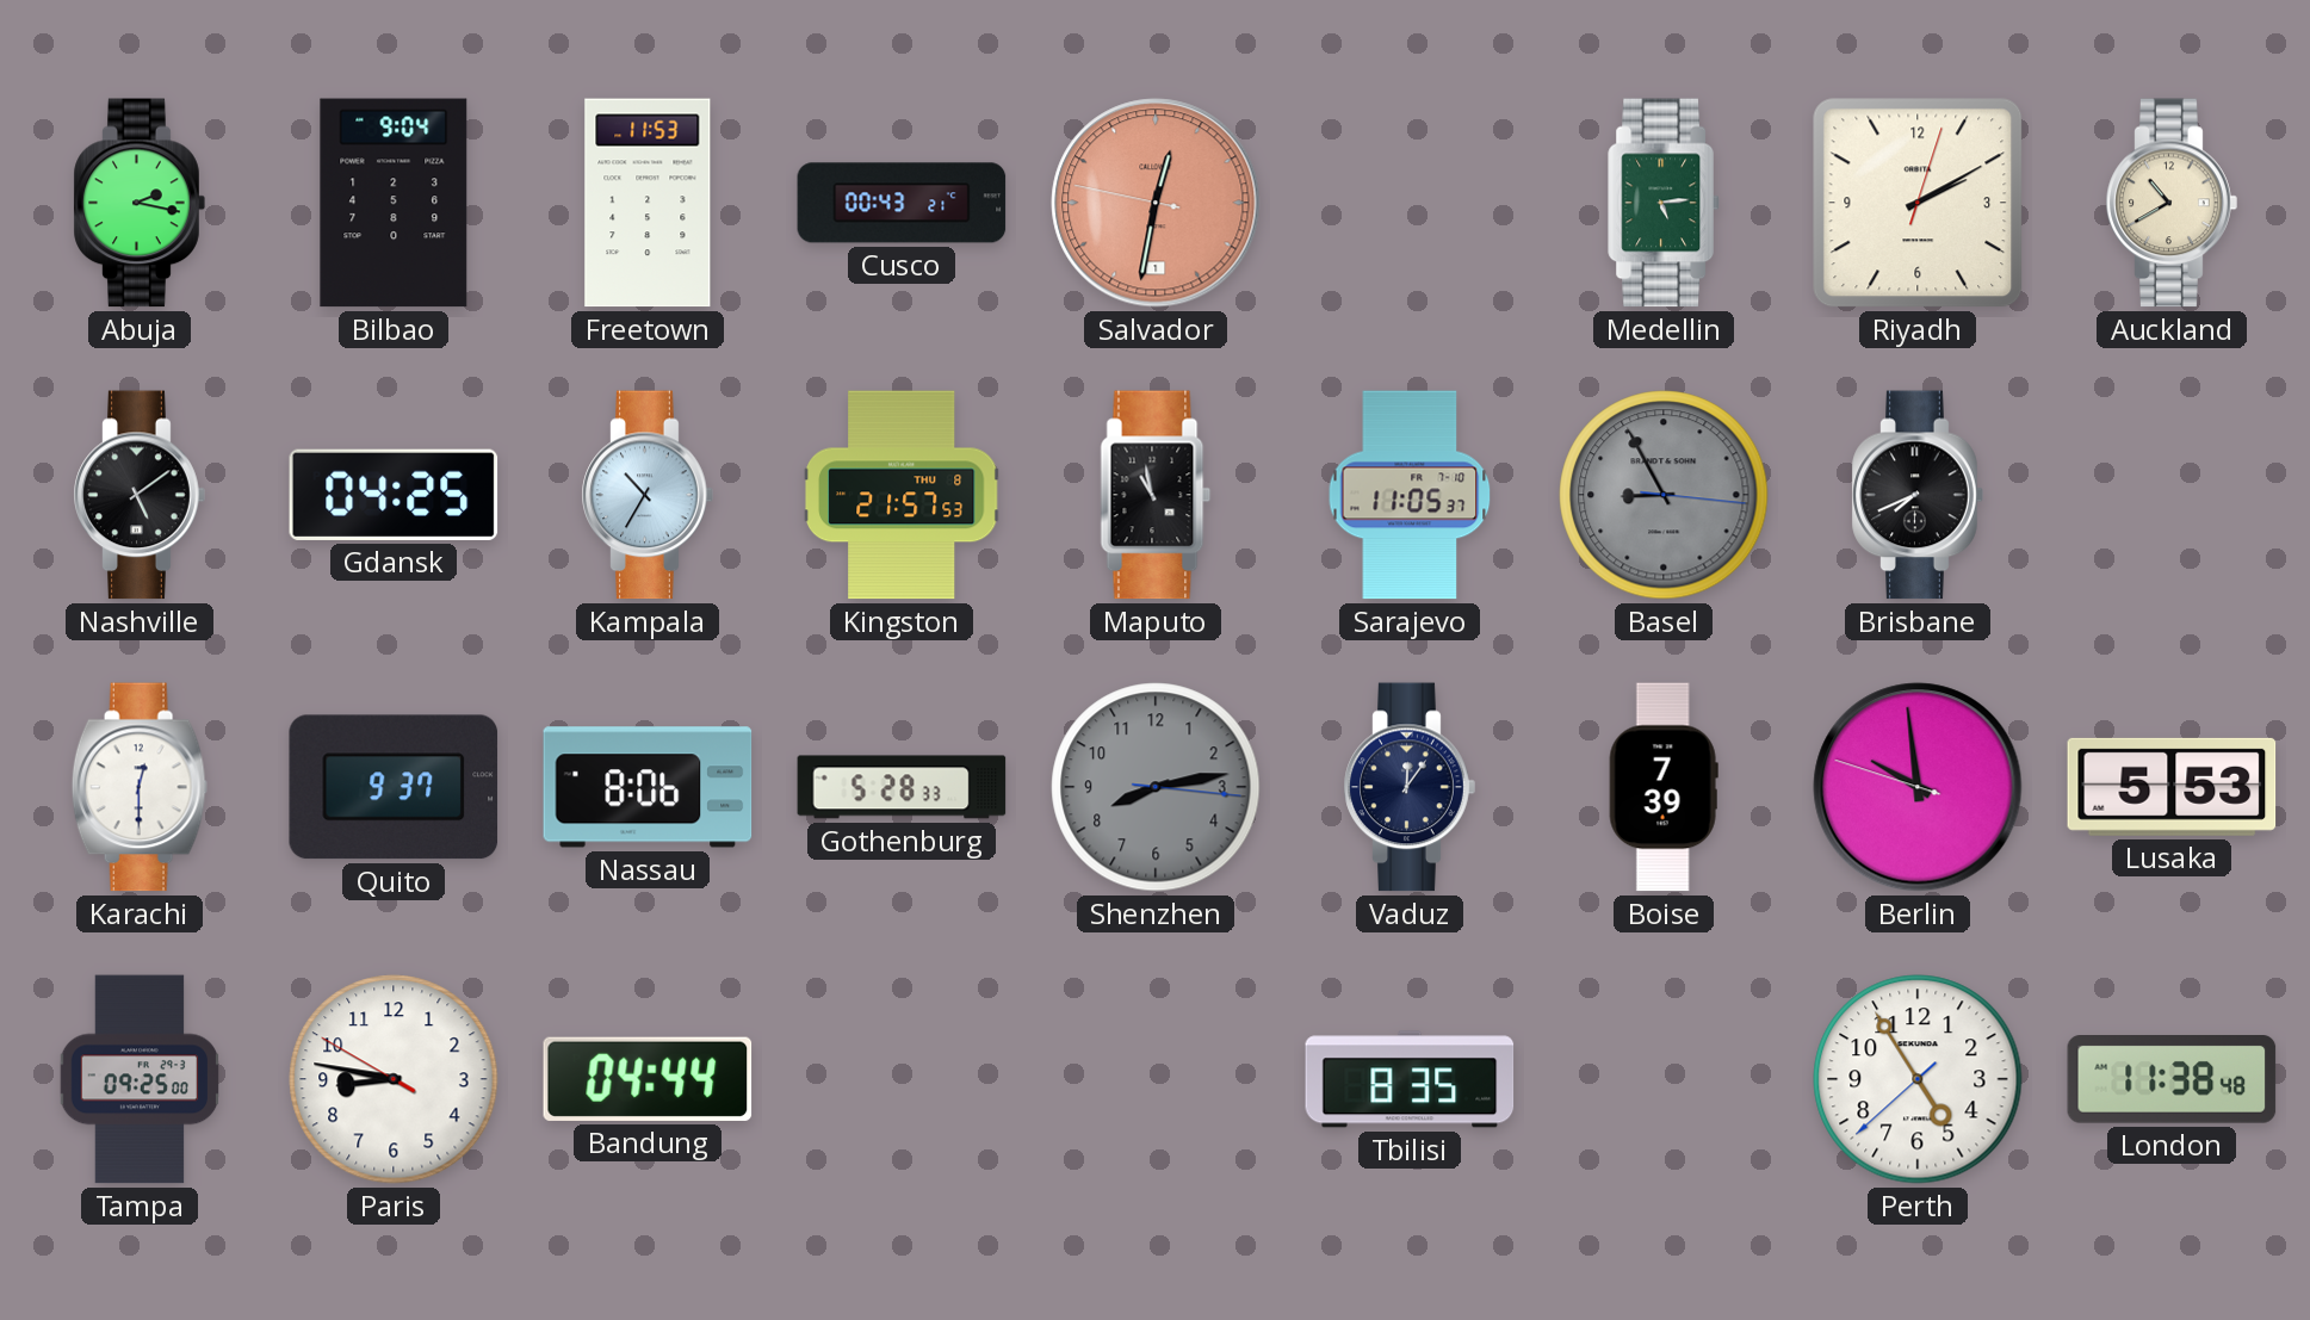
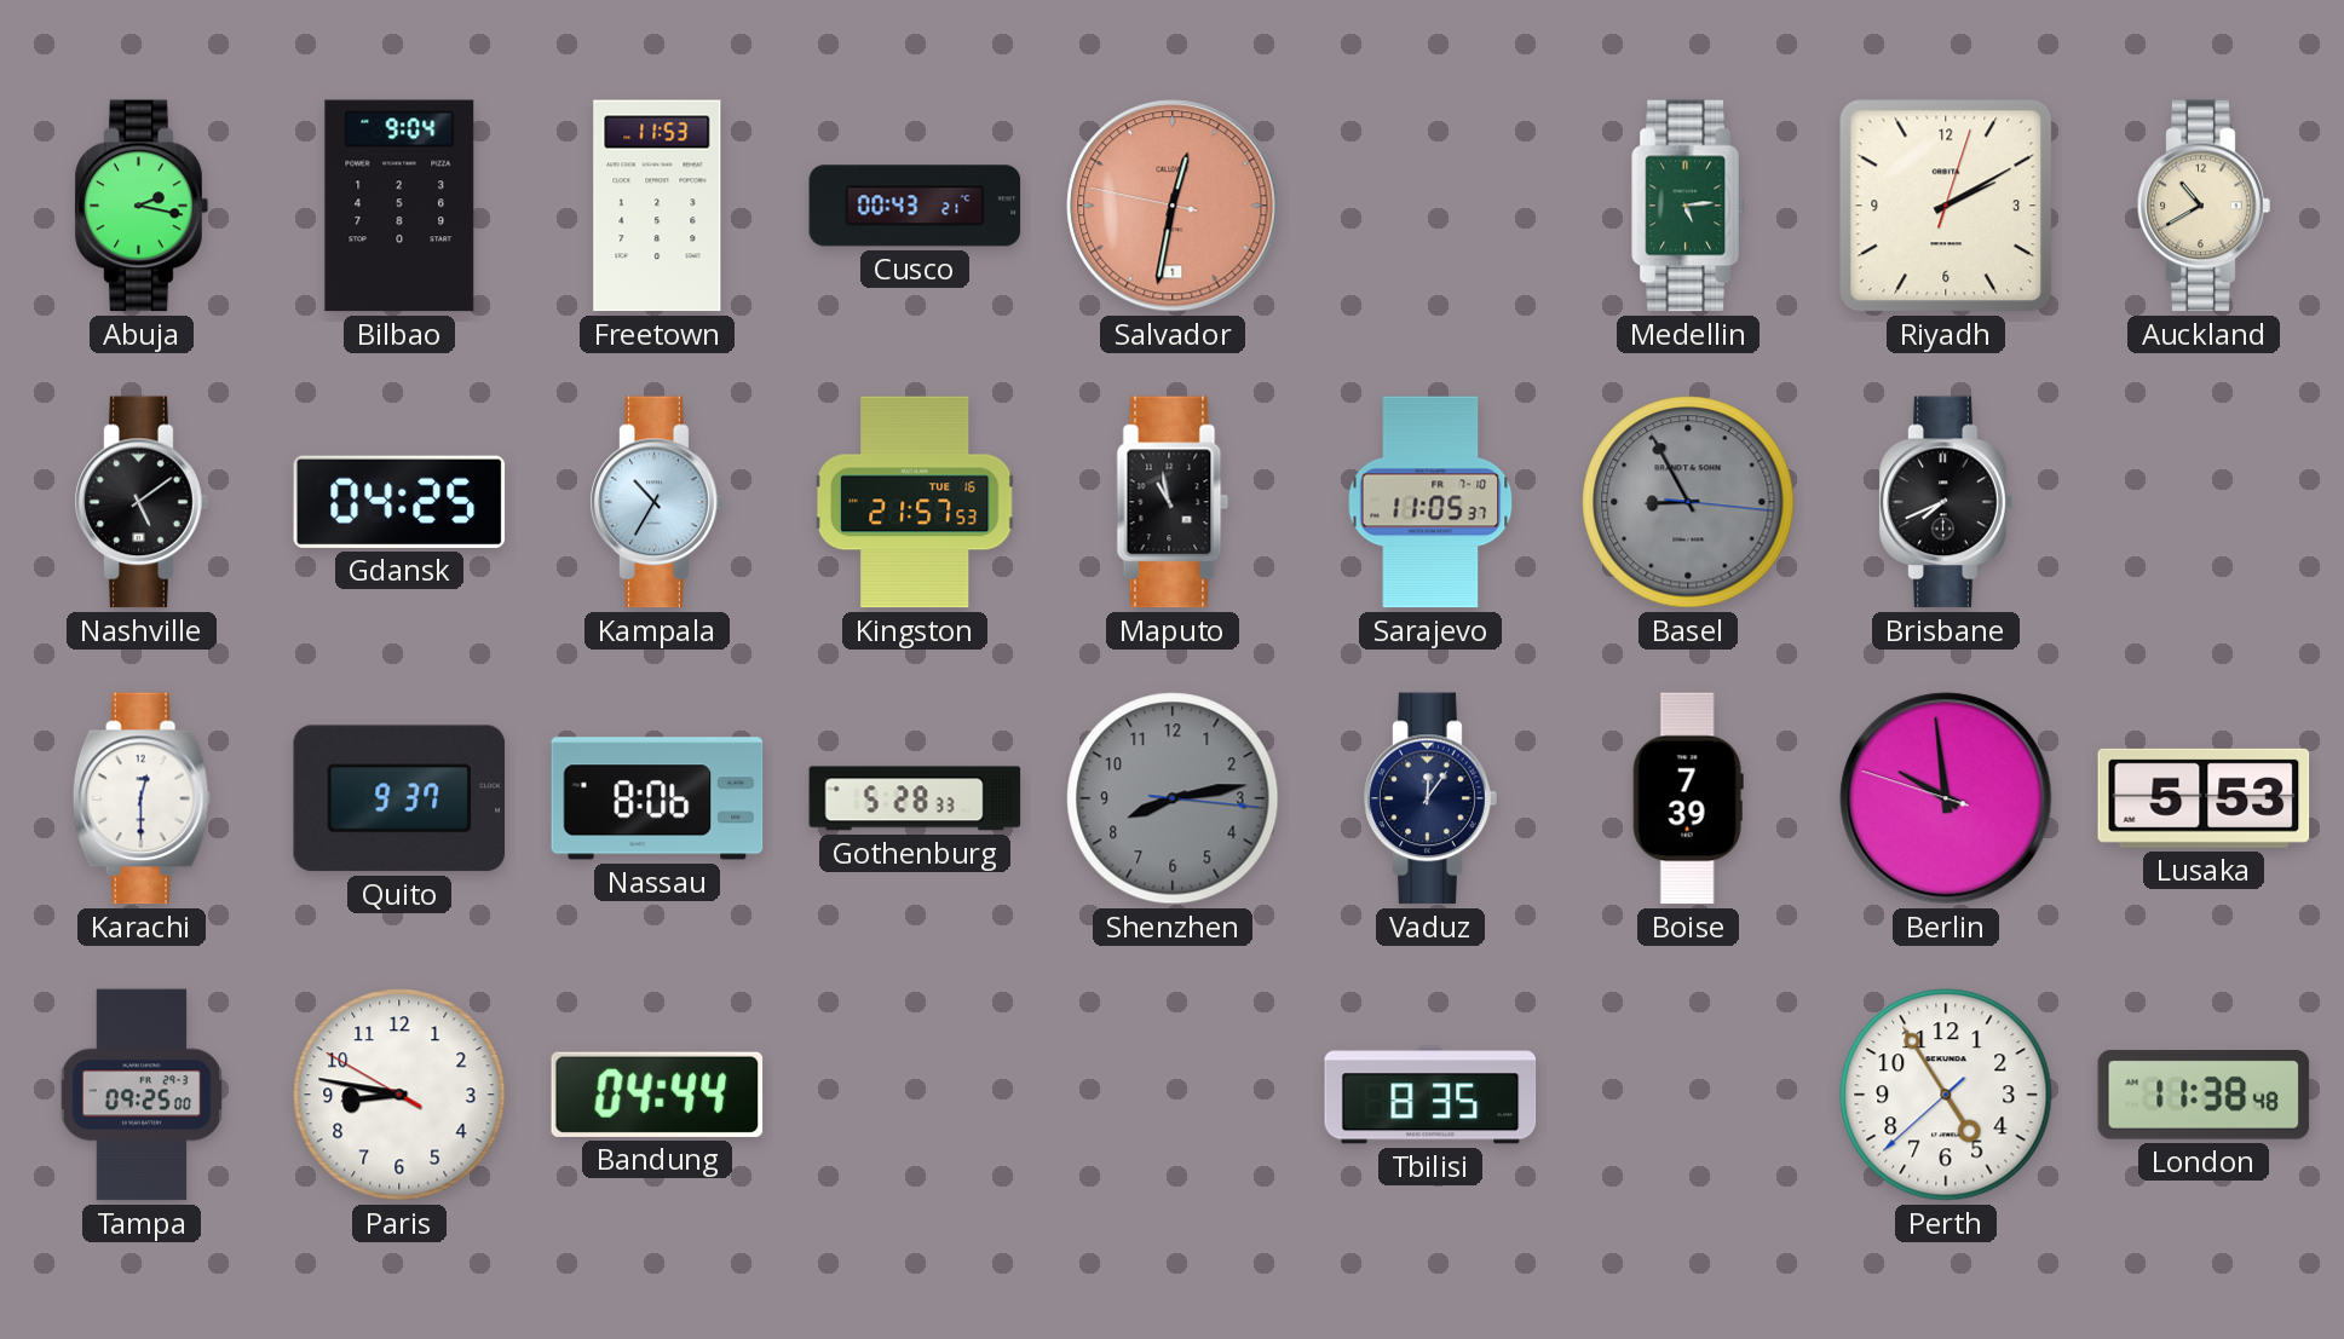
Kingston date: THU 8 -> TUE 16
